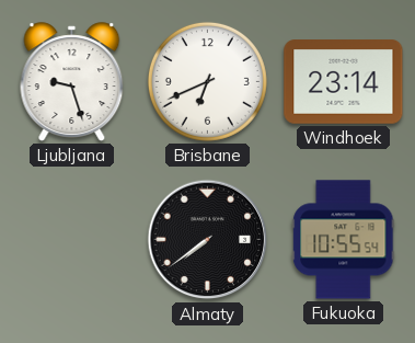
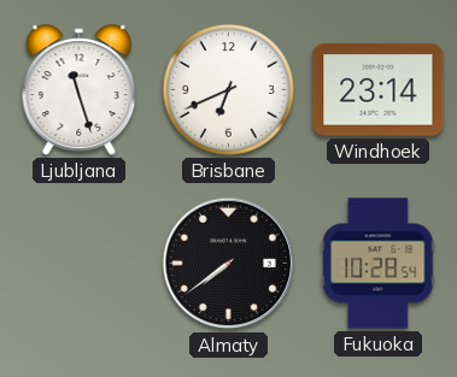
Ljubljana: 9:27 -> 11:27
Fukuoka: 10:55 -> 10:28
